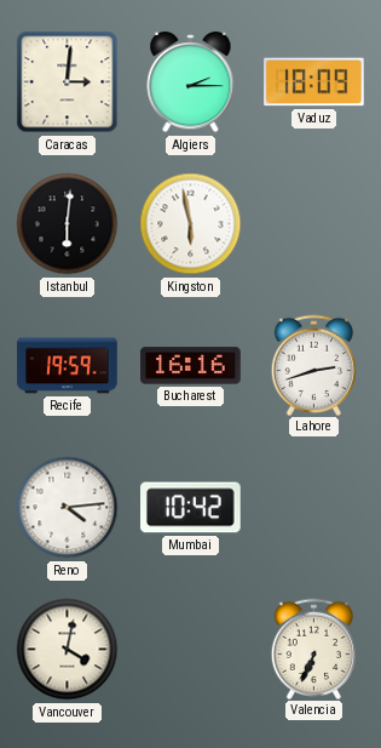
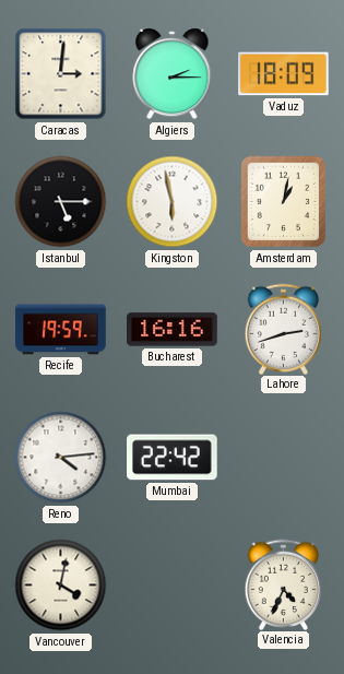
Istanbul: 6:01 -> 5:15
Amsterdam: none -> 1:02
Mumbai: 10:42 -> 22:42
Valencia: 6:34 -> 4:34
